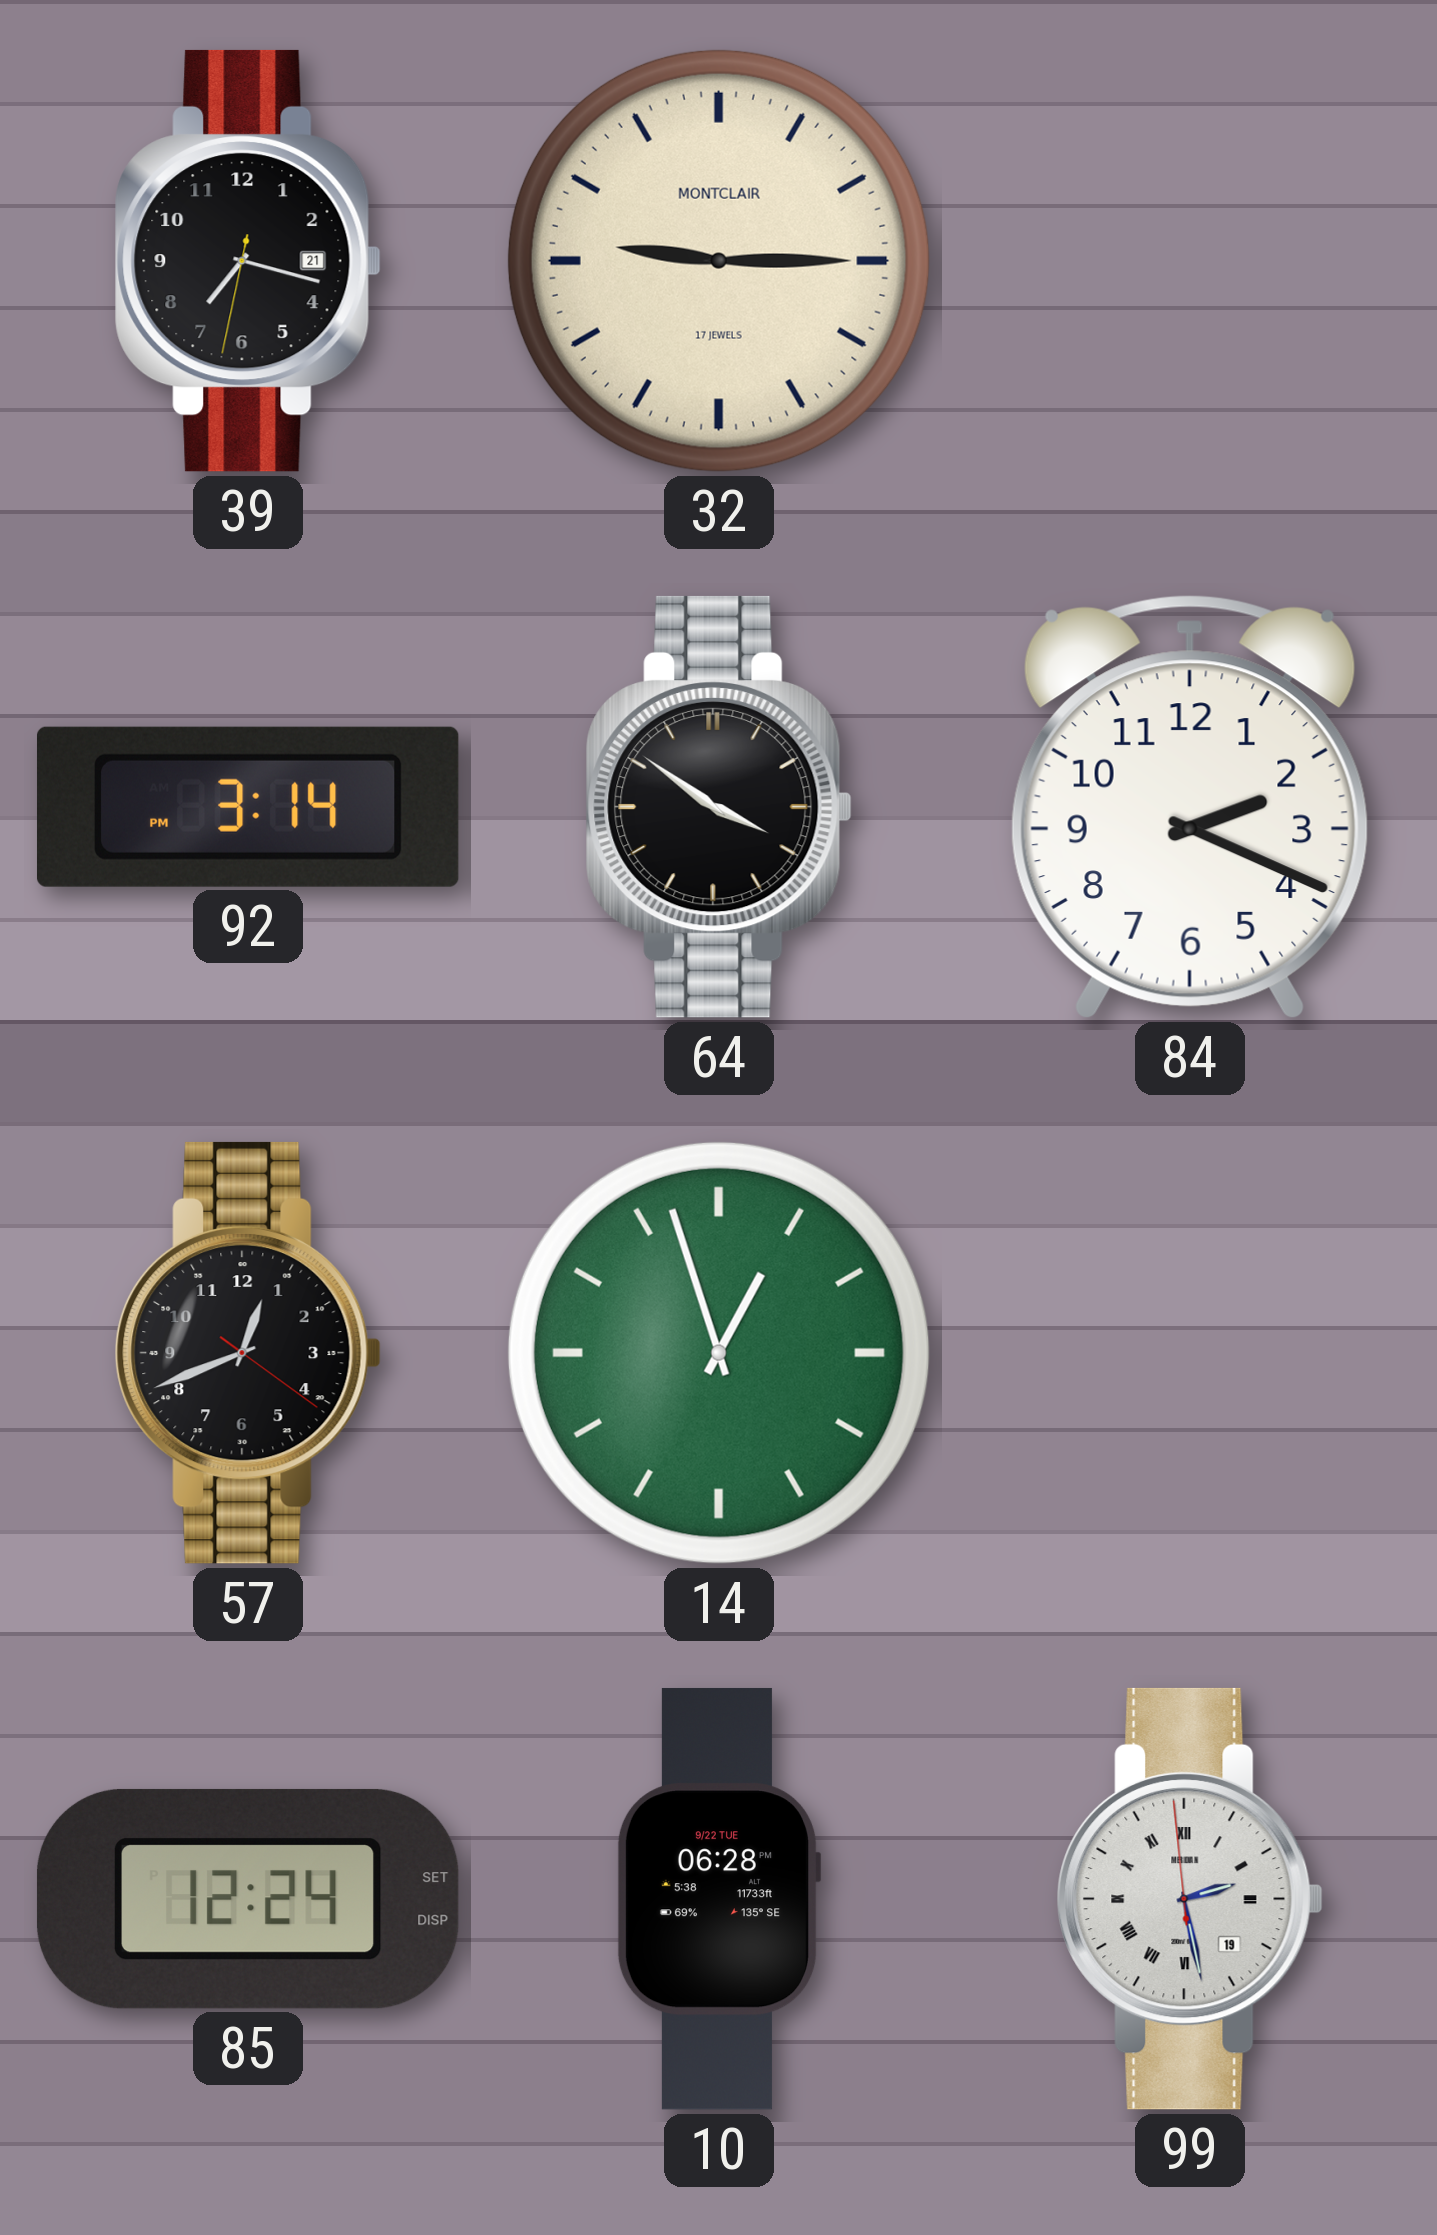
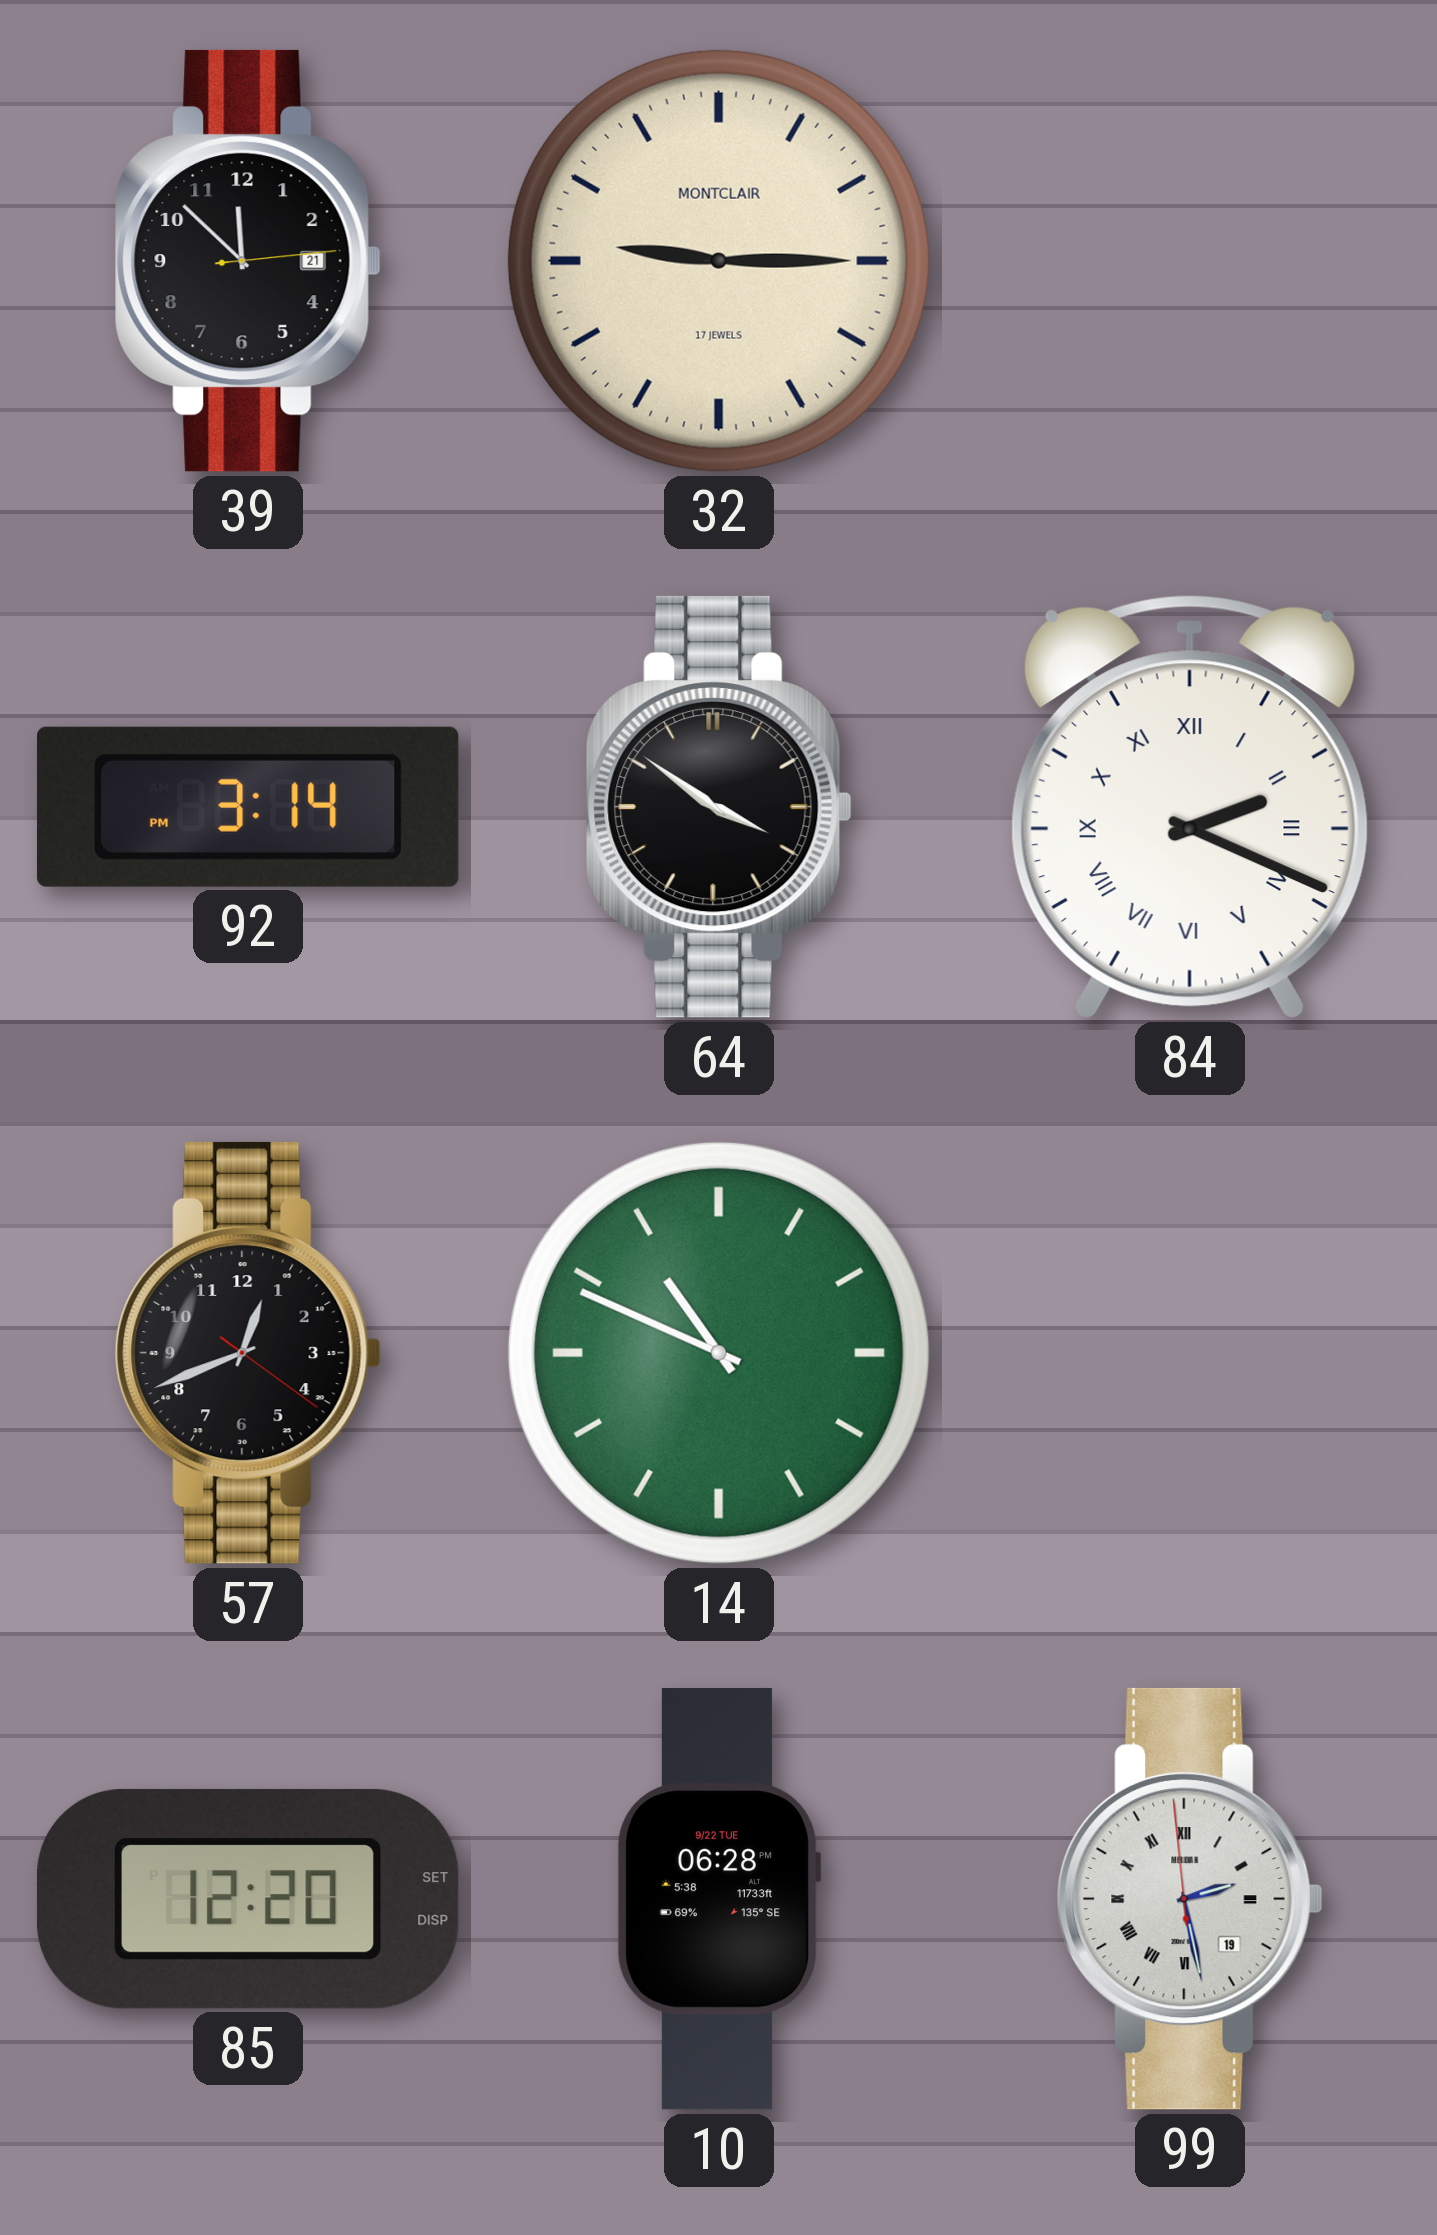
39: 7:17 -> 11:52
84 numerals: Arabic -> Roman
14: 12:57 -> 10:49
85: 12:24 -> 12:20
